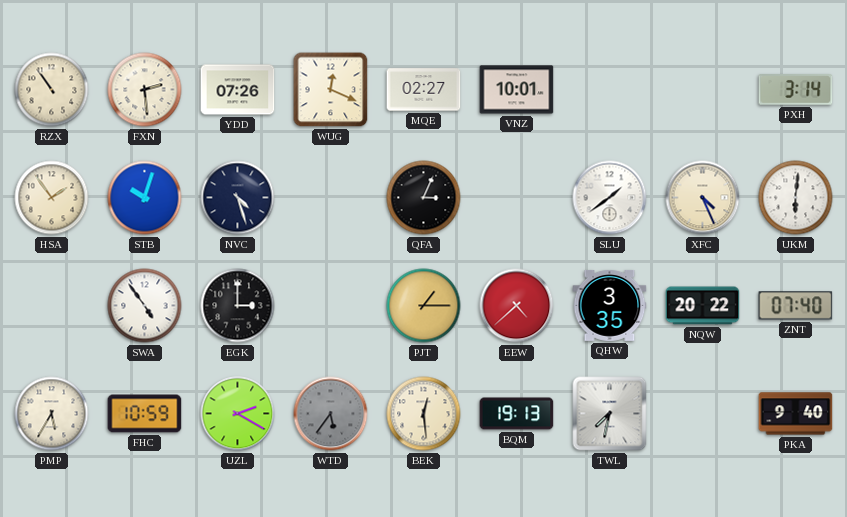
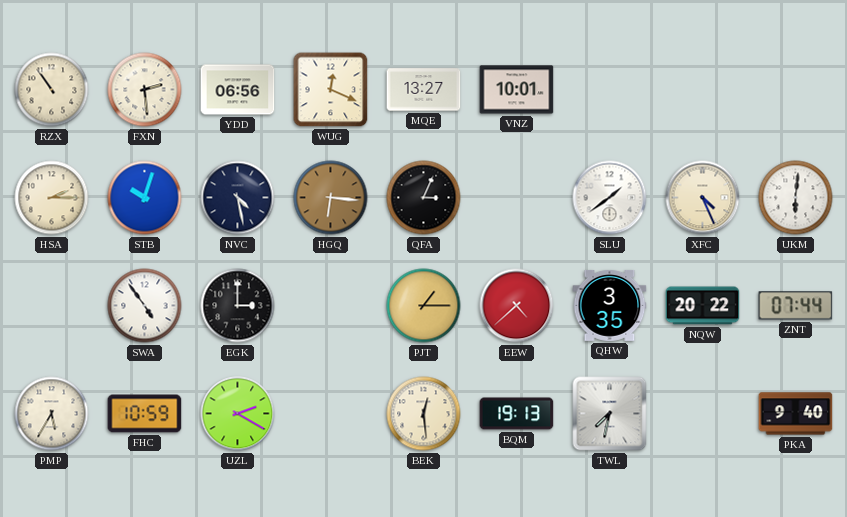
YDD: 07:26 -> 06:56
MQE: 02:27 -> 13:27
PXH: 3:14 -> none
HSA: 1:54 -> 2:15
NVC: 4:27 -> 4:28
HGQ: none -> 6:16
ZNT: 07:40 -> 07:44
WTD: 5:36 -> none
